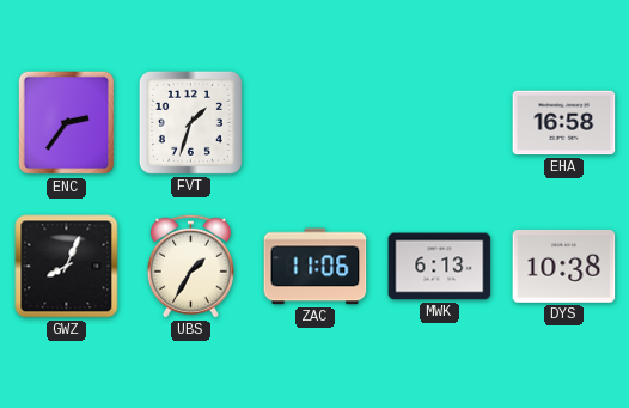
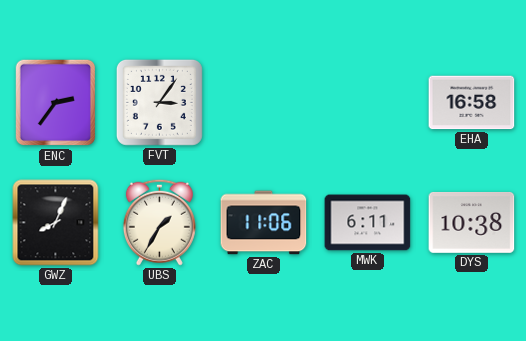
FVT: 1:33 -> 3:06
MWK: 6:13 -> 6:11
